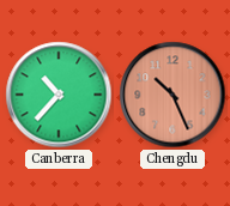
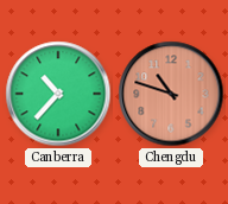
Chengdu: 10:26 -> 10:48
